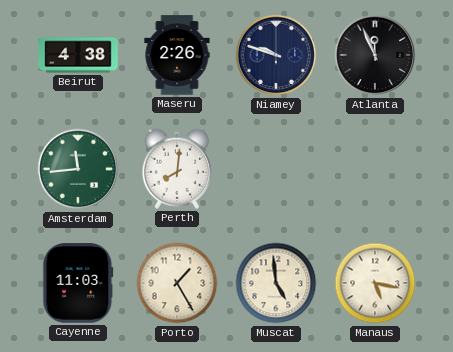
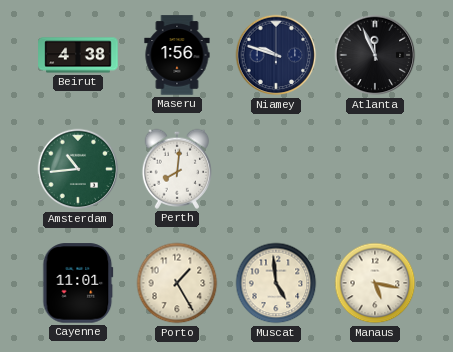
Maseru: 2:26 -> 1:56
Amsterdam: 11:44 -> 10:44
Cayenne: 11:03 -> 11:01
